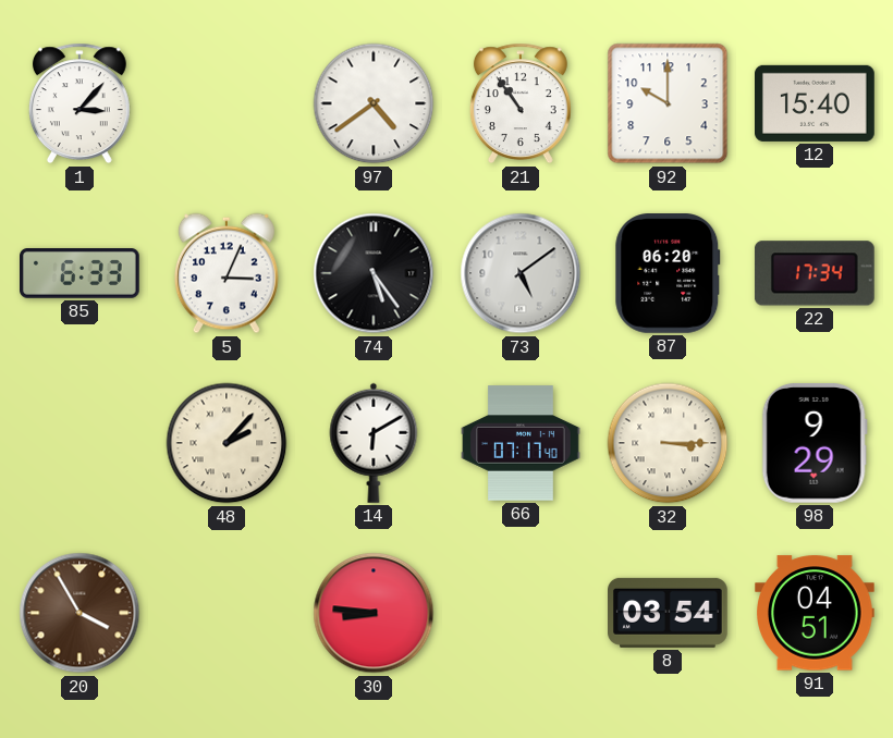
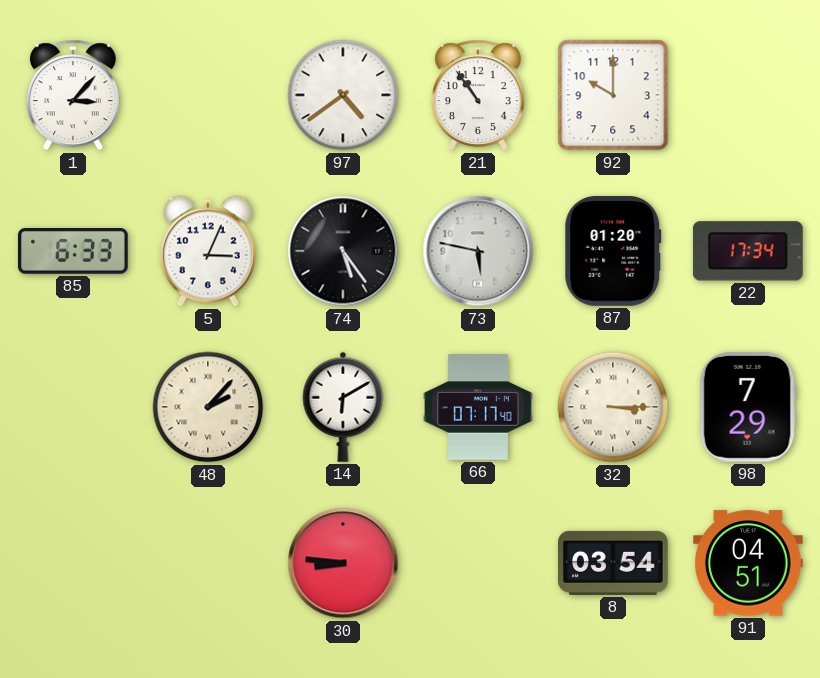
12: 15:40 -> none
73: 5:09 -> 5:47
87: 06:20 -> 01:20
98: 9:29 -> 7:29
20: 3:55 -> none
